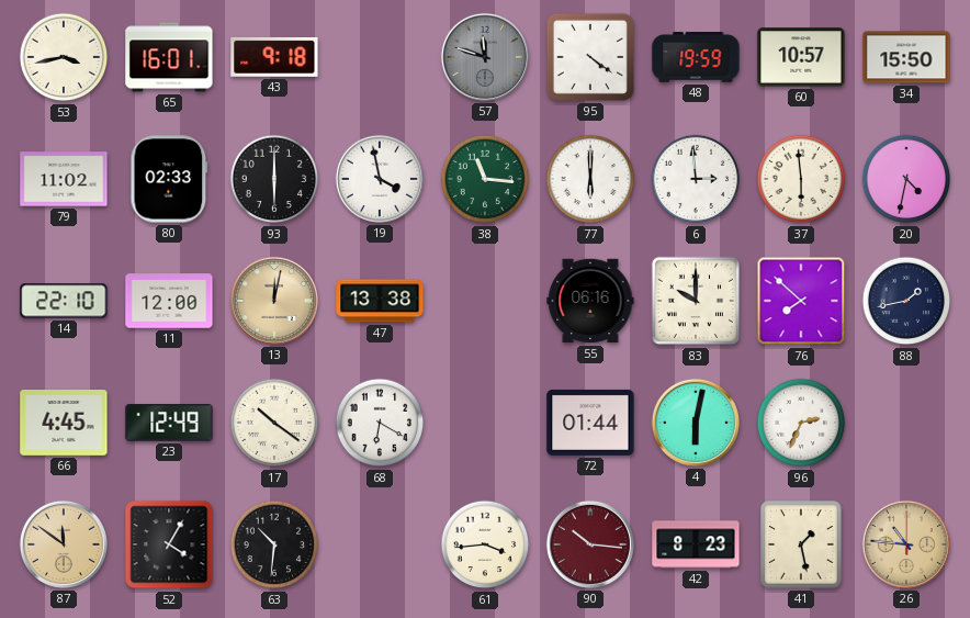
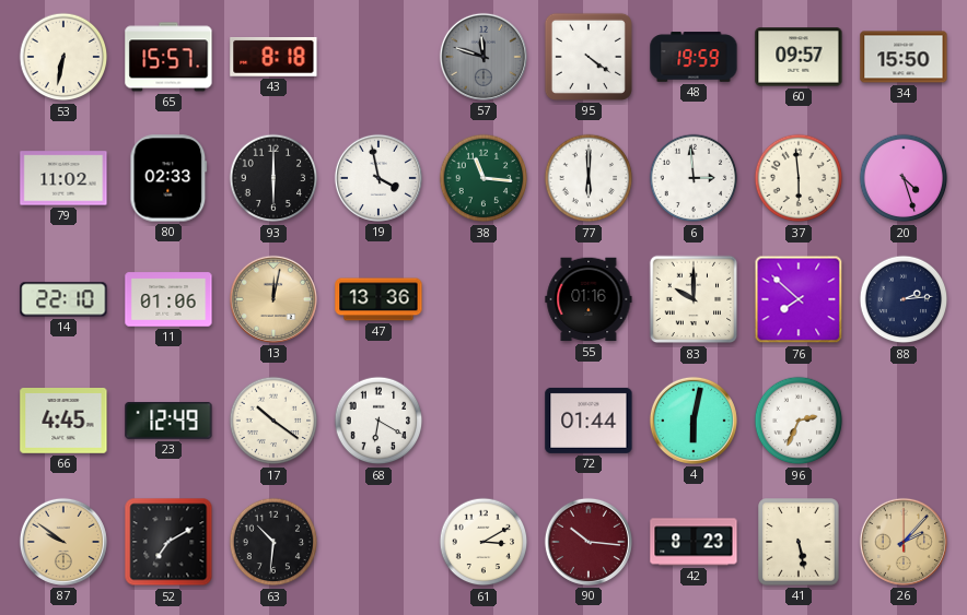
53: 3:43 -> 6:32
65: 16:01 -> 15:57
43: 9:18 -> 8:18
60: 10:57 -> 09:57
20: 4:32 -> 4:27
11: 12:00 -> 01:06
47: 13:38 -> 13:36
55: 06:16 -> 01:16
88: 1:43 -> 2:14
87: 11:51 -> 9:51
52: 4:05 -> 7:10
61: 3:44 -> 3:10
41: 1:28 -> 5:28
26: 10:46 -> 2:07
